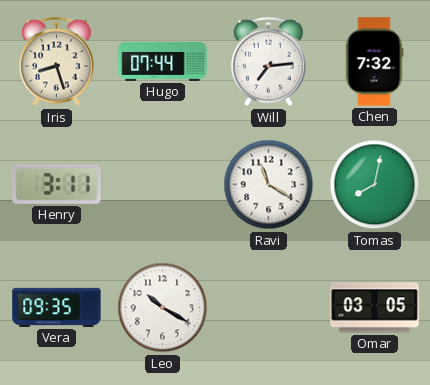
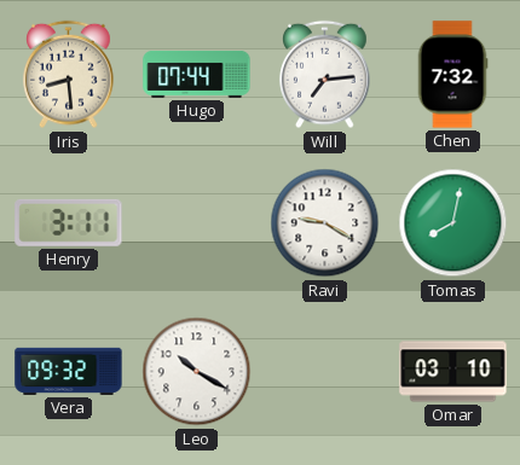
Iris: 8:27 -> 8:29
Ravi: 11:20 -> 9:20
Vera: 09:35 -> 09:32
Omar: 03:05 -> 03:10
